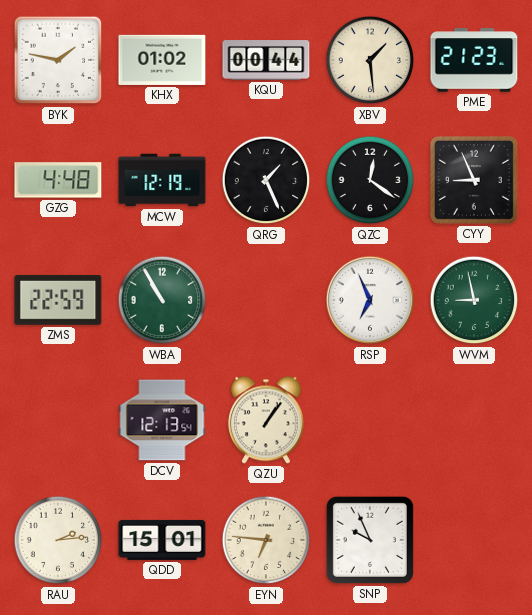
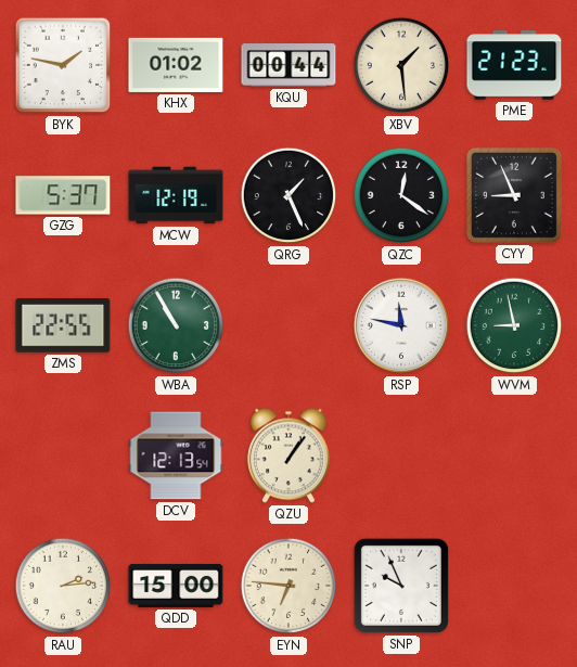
GZG: 4:48 -> 5:37
ZMS: 22:59 -> 22:55
RSP: 6:56 -> 11:47
QDD: 15:01 -> 15:00
